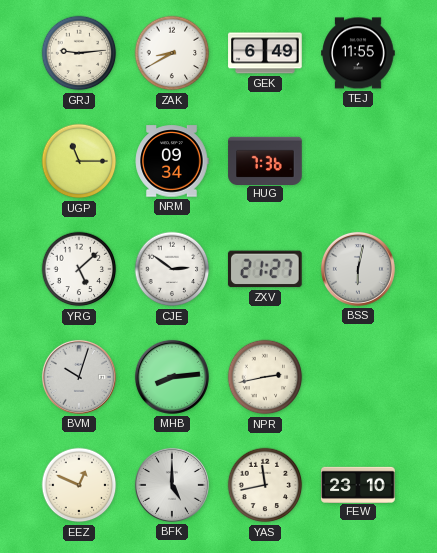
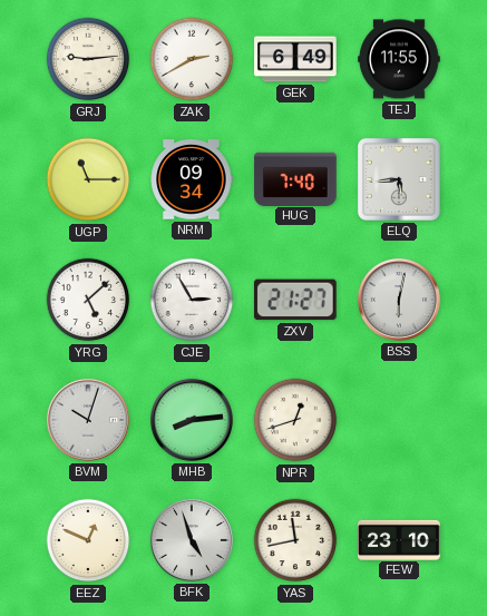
ZAK: 8:40 -> 2:40
HUG: 7:36 -> 7:40
ELQ: none -> 5:44
CJE: 2:51 -> 2:55
NPR: 2:43 -> 12:42
BFK: 5:00 -> 4:57
